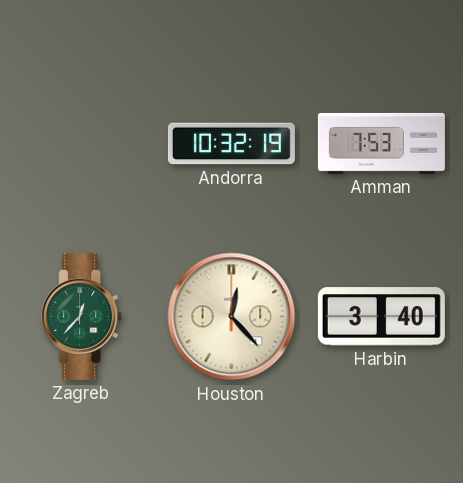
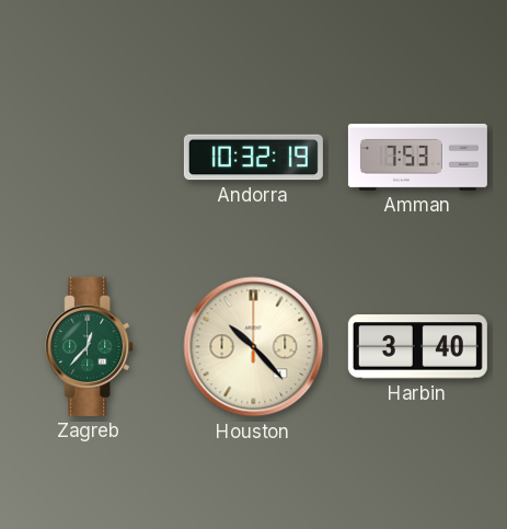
Houston: 12:23 -> 10:23
